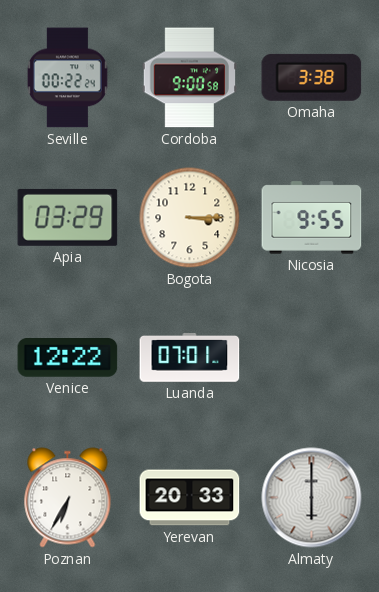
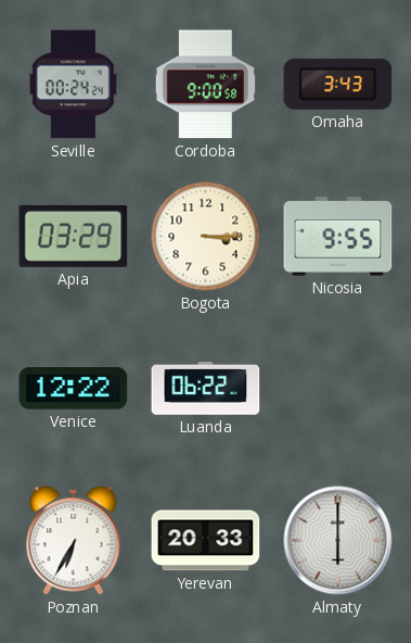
Seville: 00:22 -> 00:24
Omaha: 3:38 -> 3:43
Luanda: 07:01 -> 06:22
